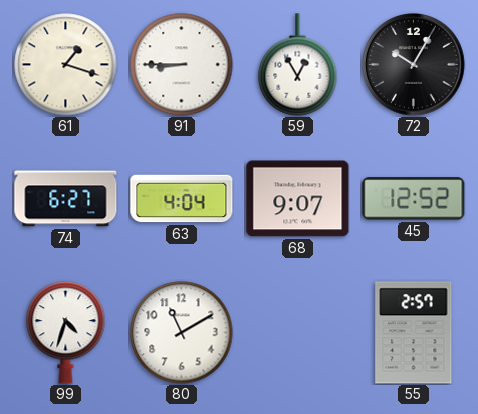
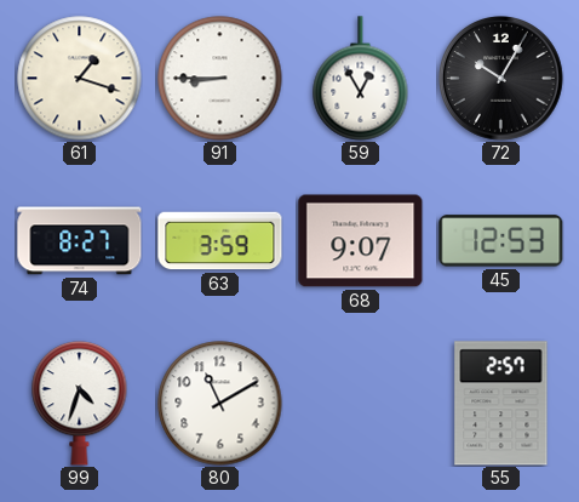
74: 6:27 -> 8:27
63: 4:04 -> 3:59
45: 12:52 -> 12:53
